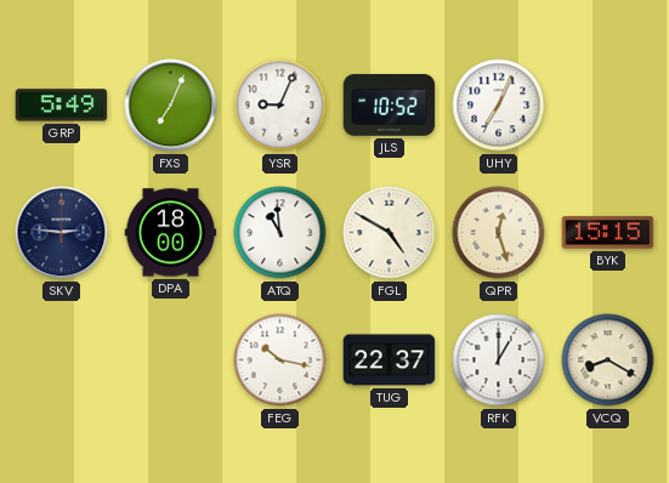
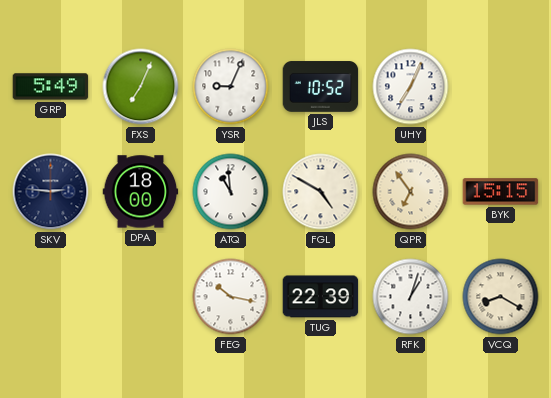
QPR: 12:27 -> 6:54
TUG: 22:37 -> 22:39
RFK: 1:00 -> 1:03
